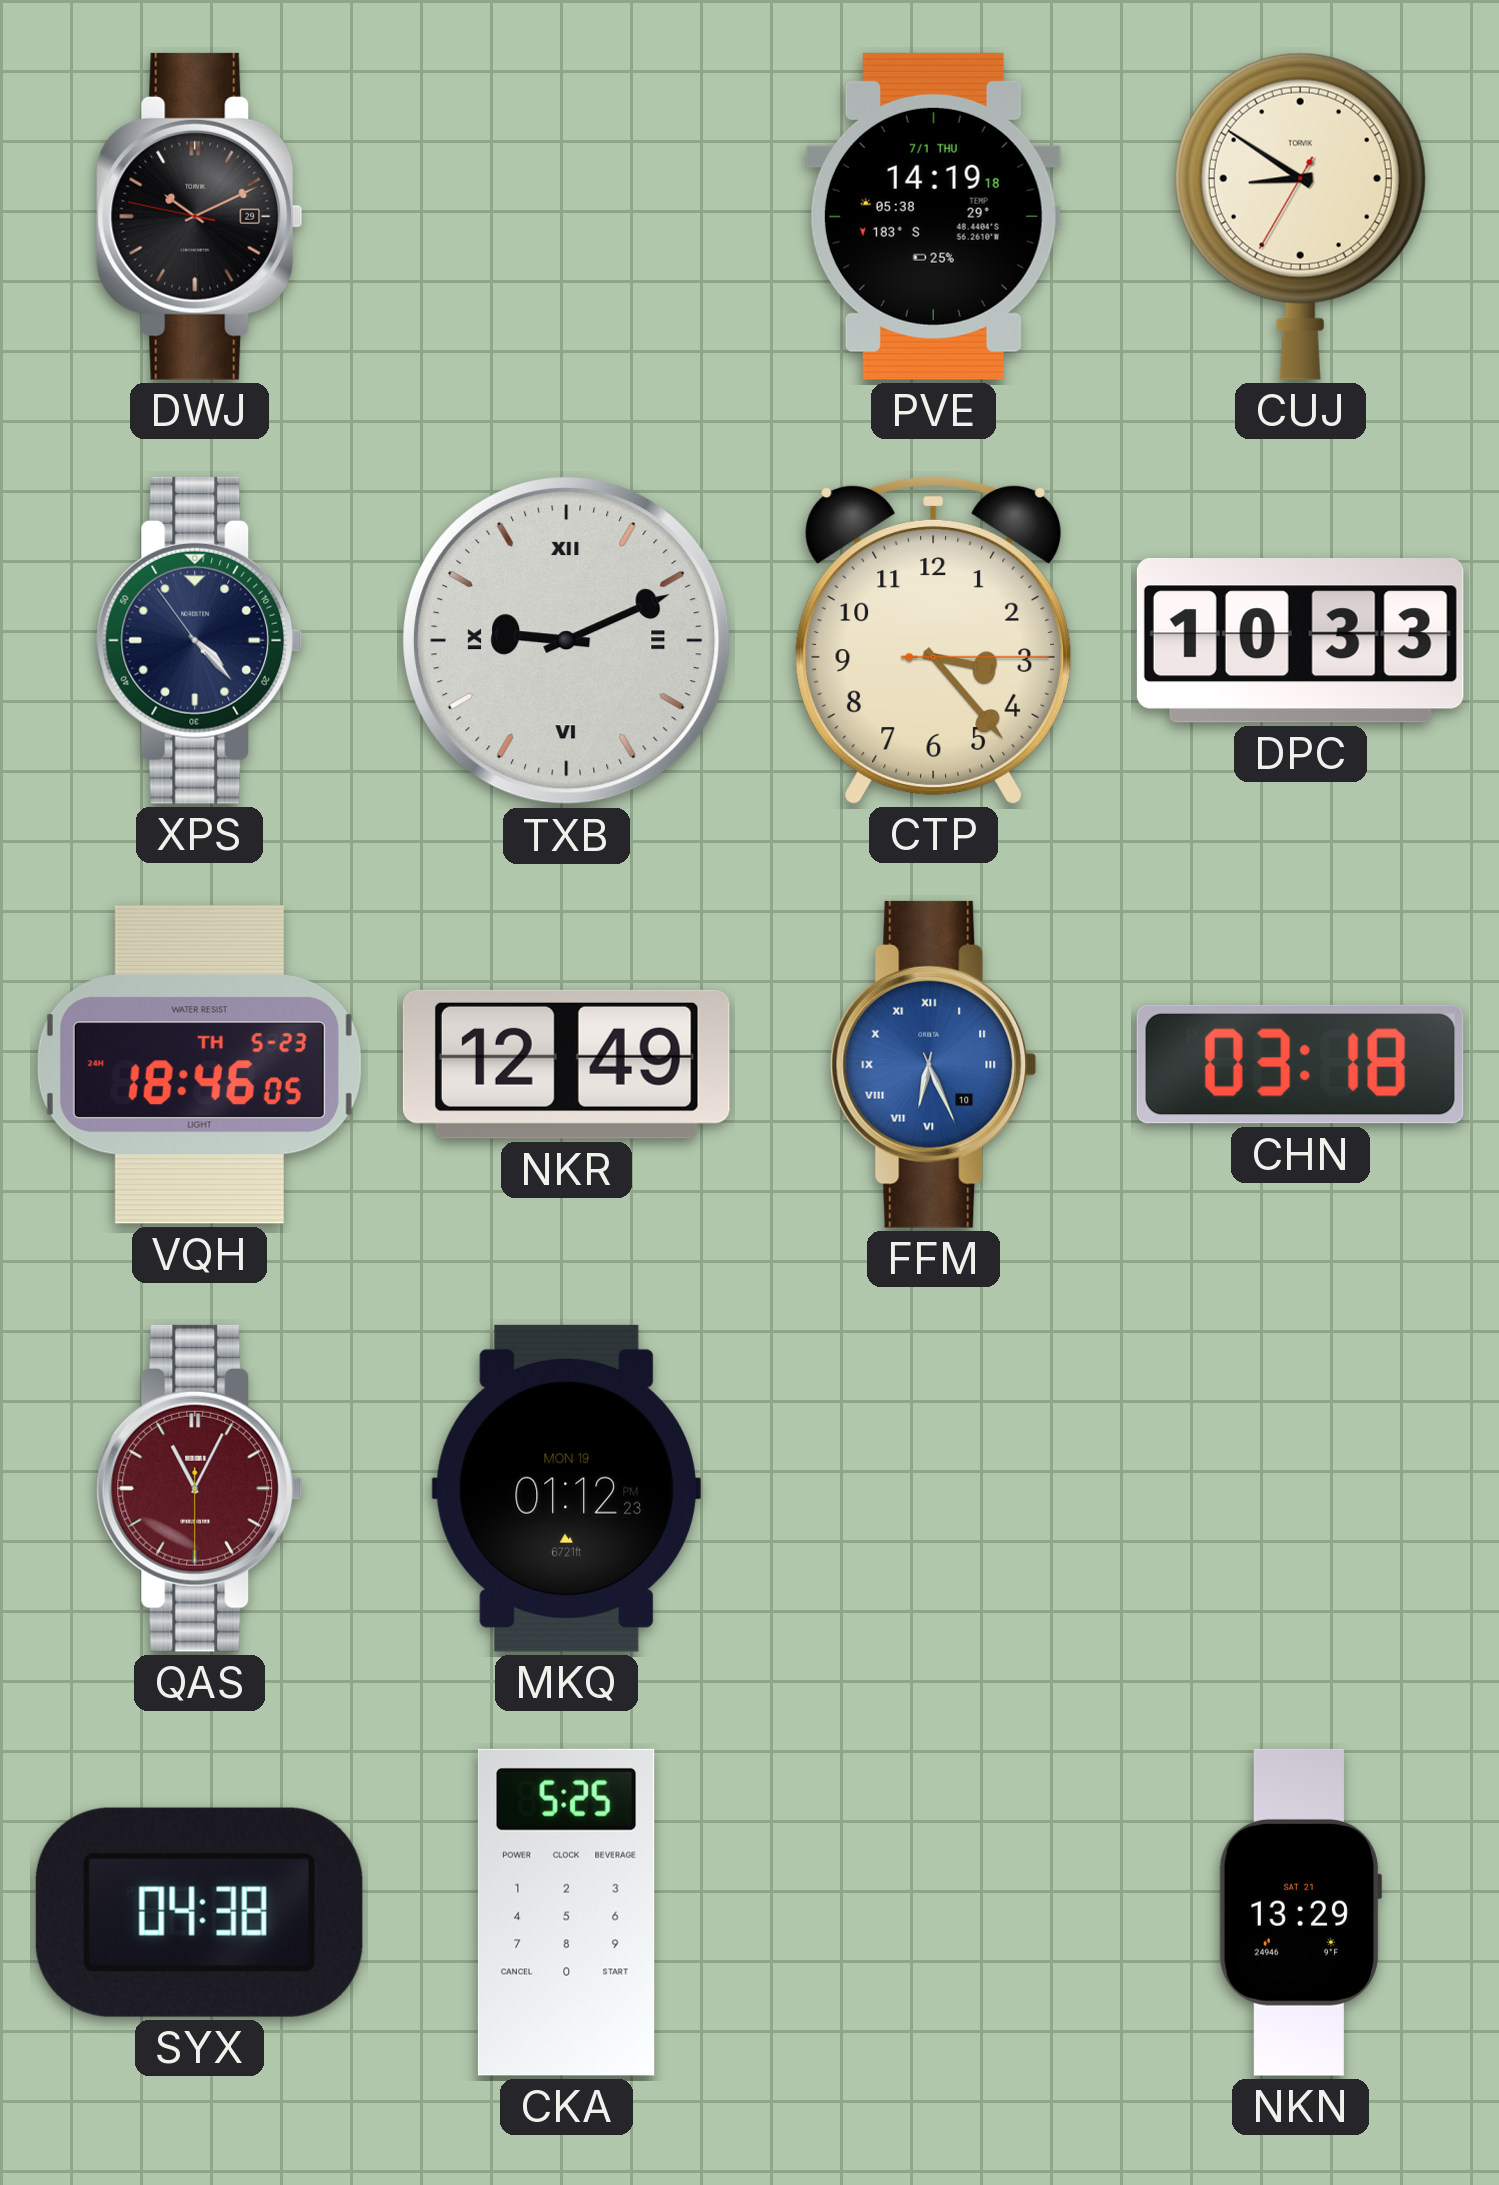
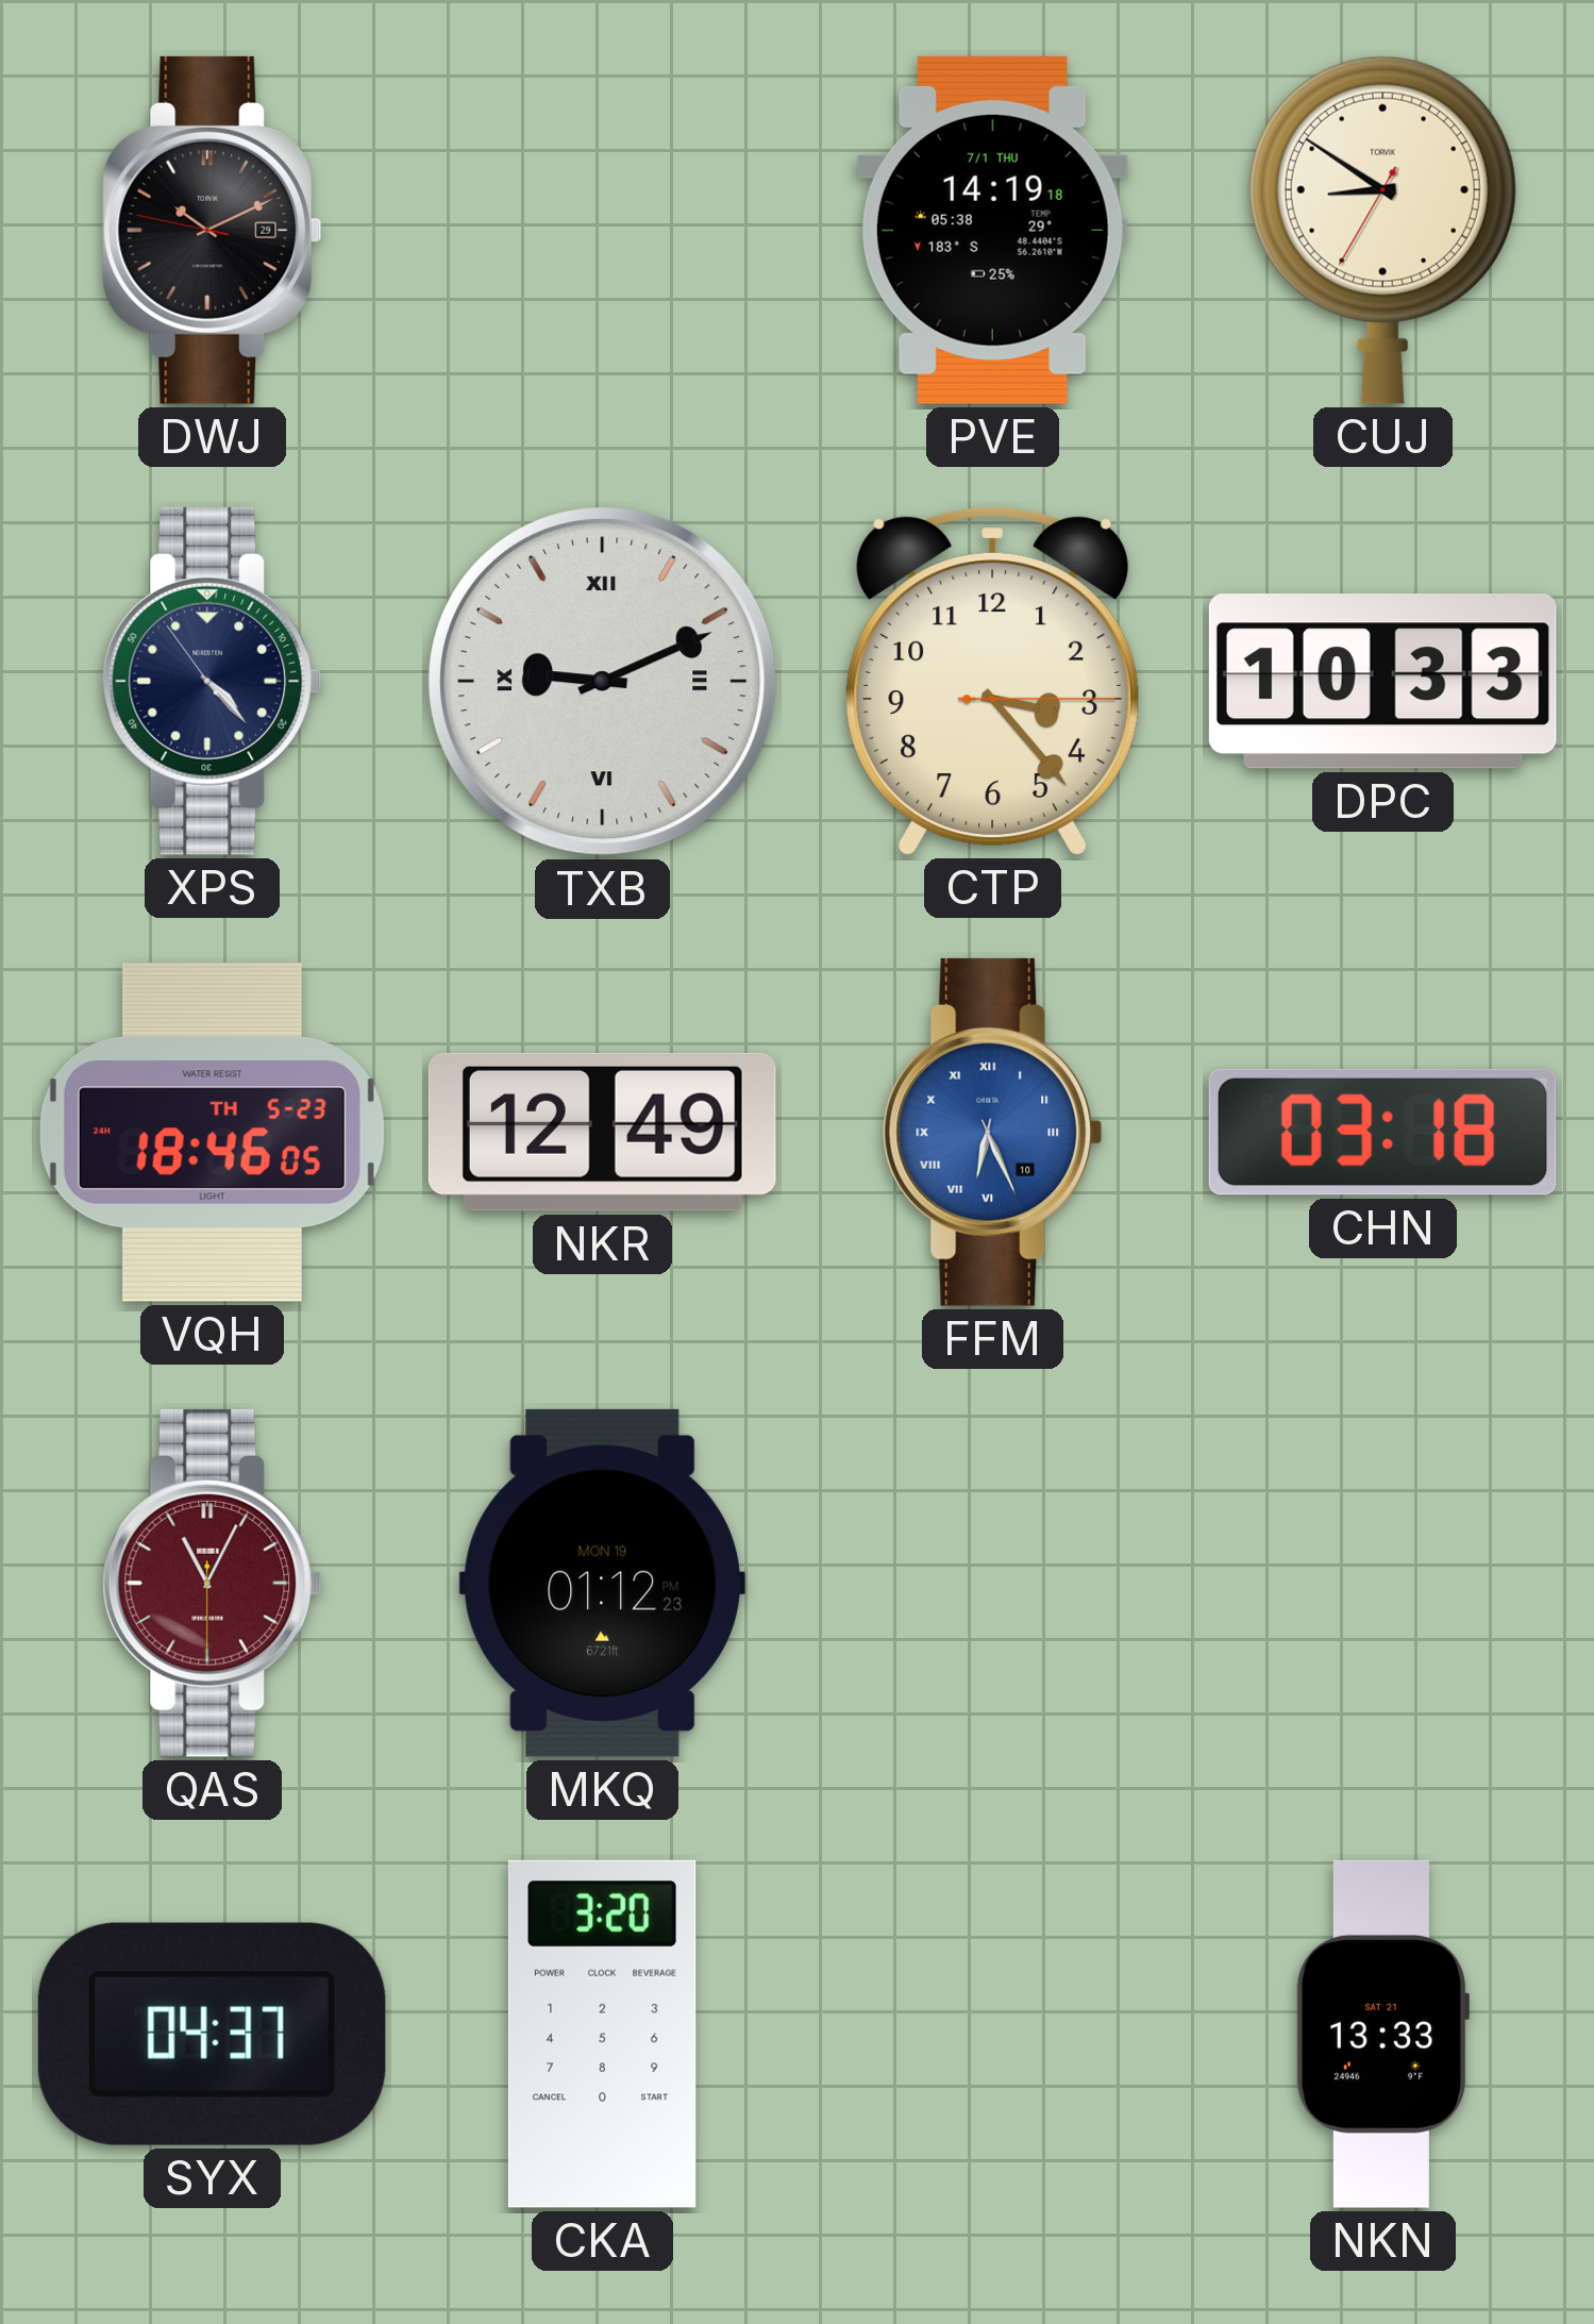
SYX: 04:38 -> 04:37
CKA: 5:25 -> 3:20
NKN: 13:29 -> 13:33
